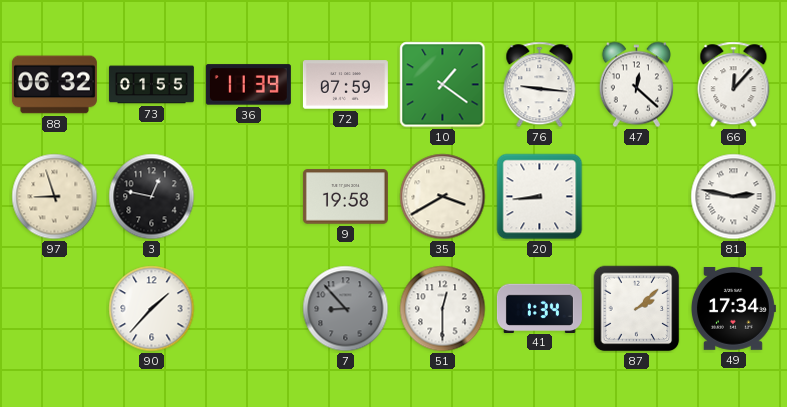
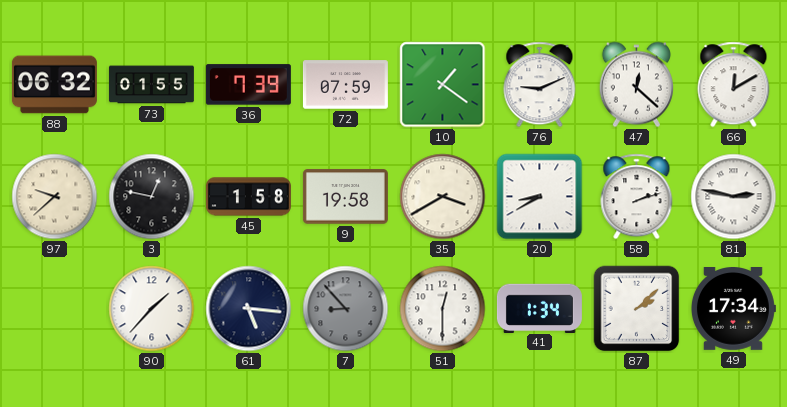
36: 11:39 -> 7:39
76: 9:16 -> 9:11
66: 12:07 -> 12:10
97: 8:57 -> 9:38
45: none -> 1:58
20: 8:44 -> 8:40
58: none -> 2:12
61: none -> 5:16
